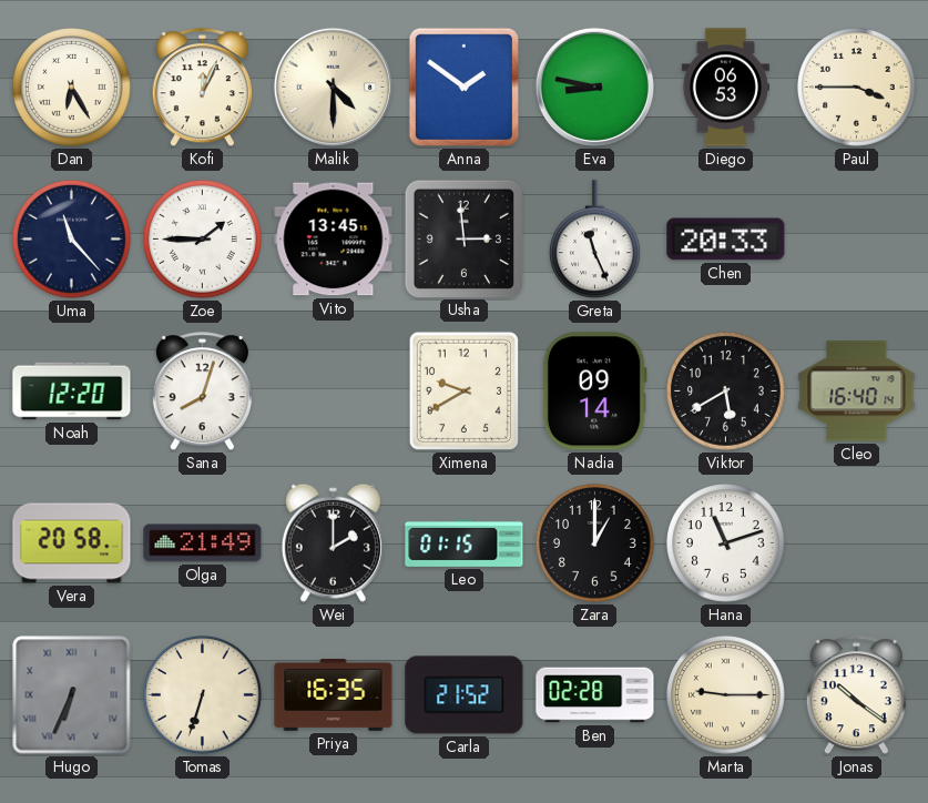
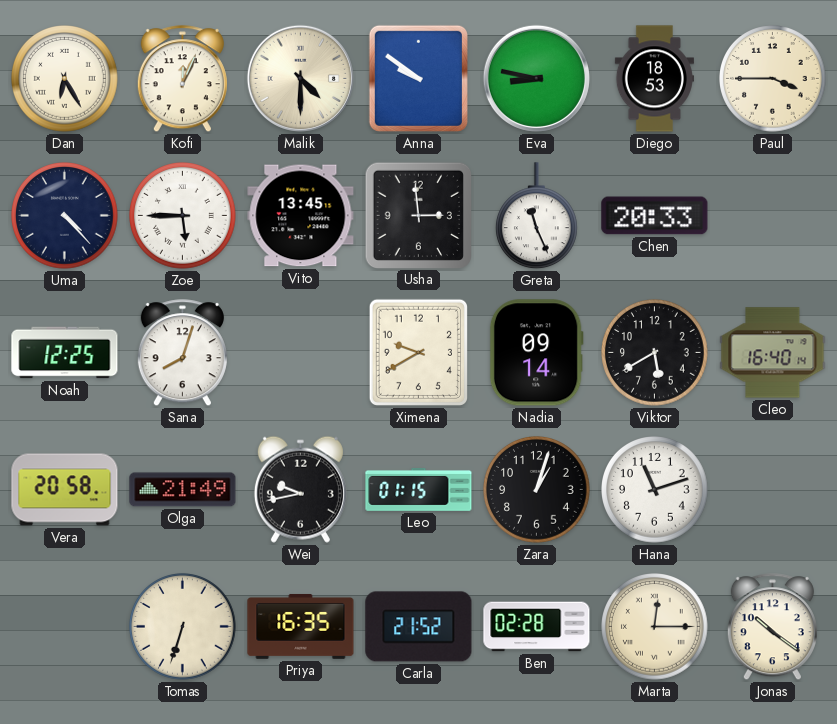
Anna: 1:51 -> 9:51
Diego: 06:53 -> 18:53
Uma: 11:23 -> 4:23
Zoe: 1:45 -> 5:45
Noah: 12:20 -> 12:25
Wei: 2:00 -> 9:43
Zara: 1:00 -> 1:03
Hugo: 6:34 -> none
Marta: 9:15 -> 12:15
